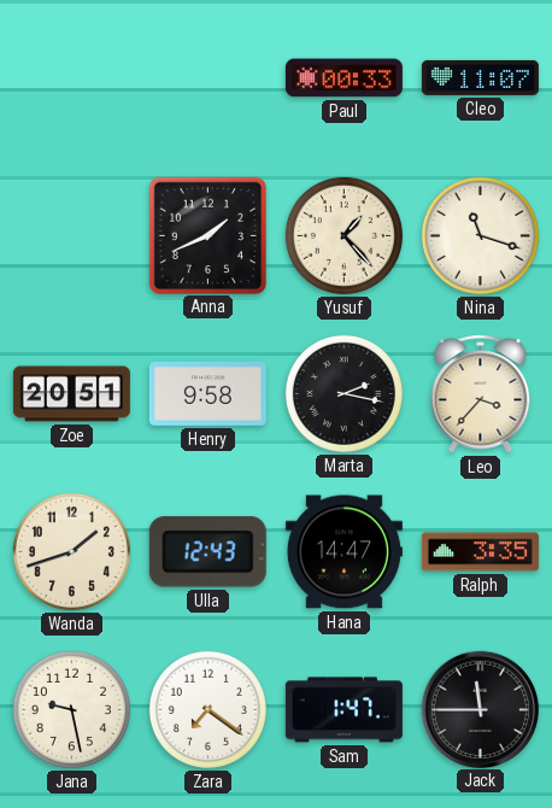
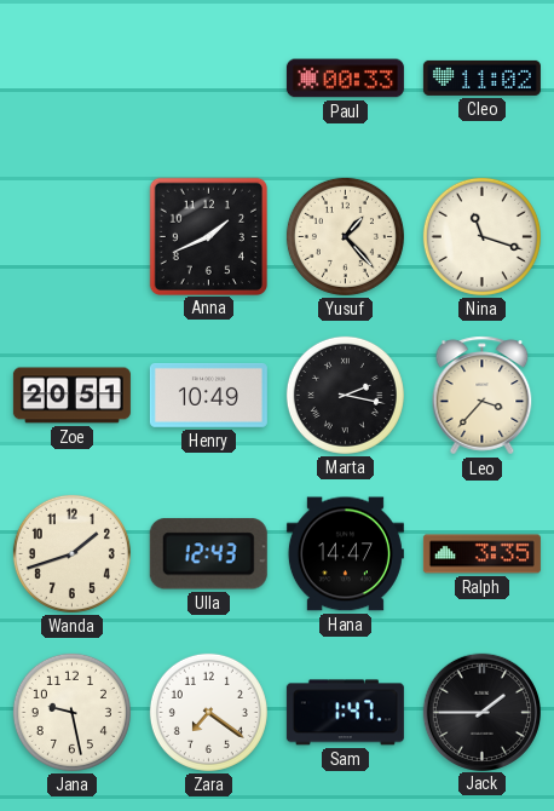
Cleo: 11:07 -> 11:02
Henry: 9:58 -> 10:49
Jack: 11:45 -> 1:45
